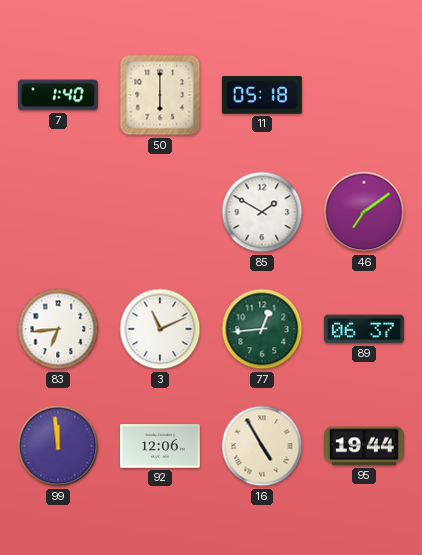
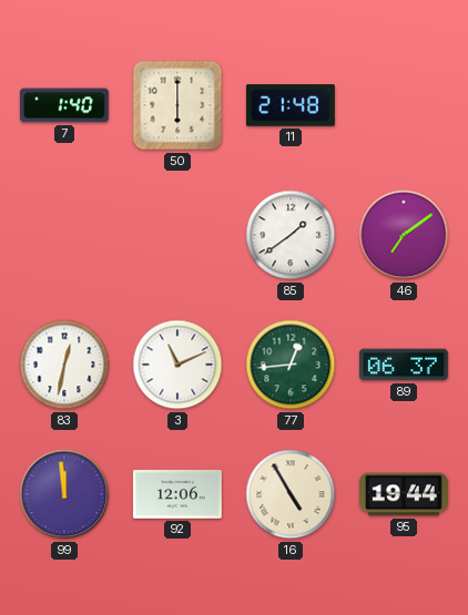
11: 05:18 -> 21:48
85: 1:50 -> 1:39
83: 6:44 -> 12:32
